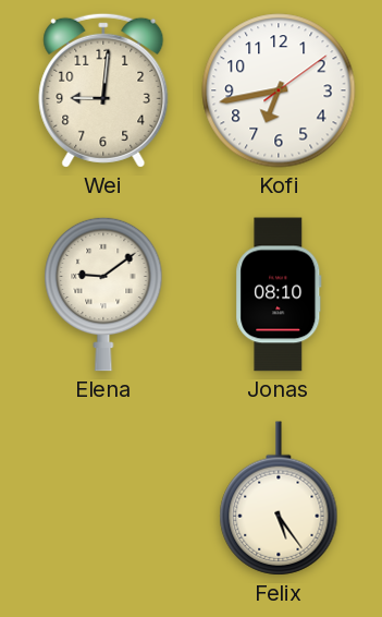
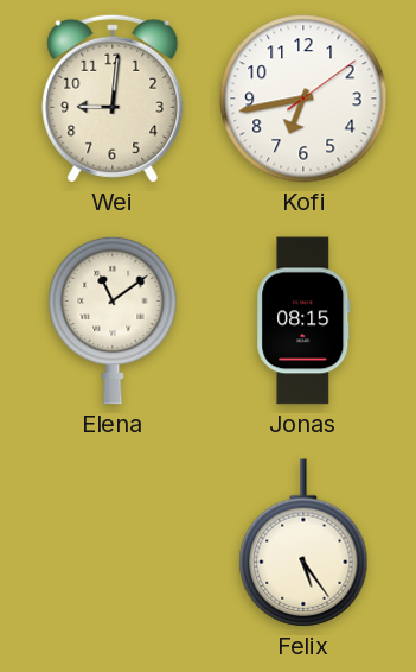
Elena: 9:09 -> 11:09
Jonas: 08:10 -> 08:15
